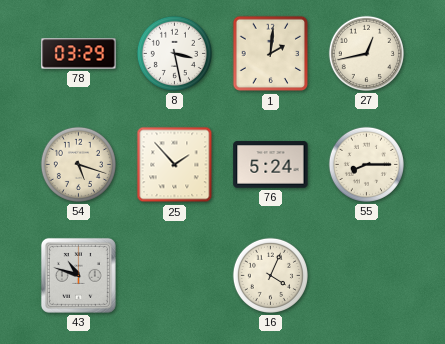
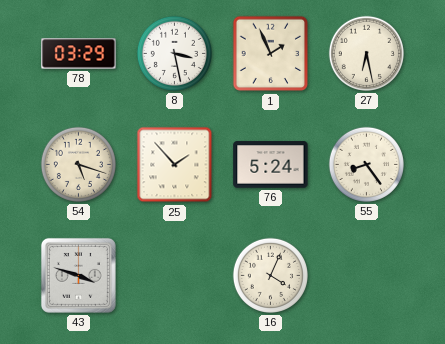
1: 2:01 -> 1:56
27: 12:43 -> 6:28
55: 8:15 -> 8:24
43: 10:48 -> 3:48
